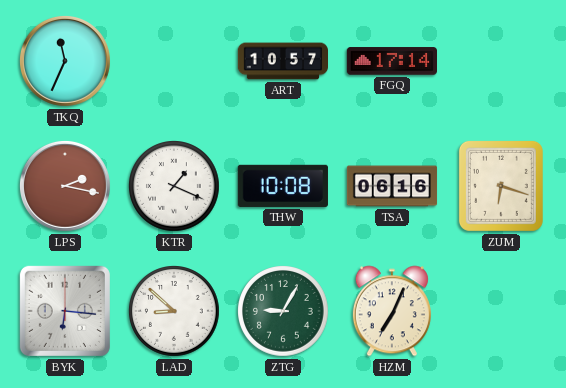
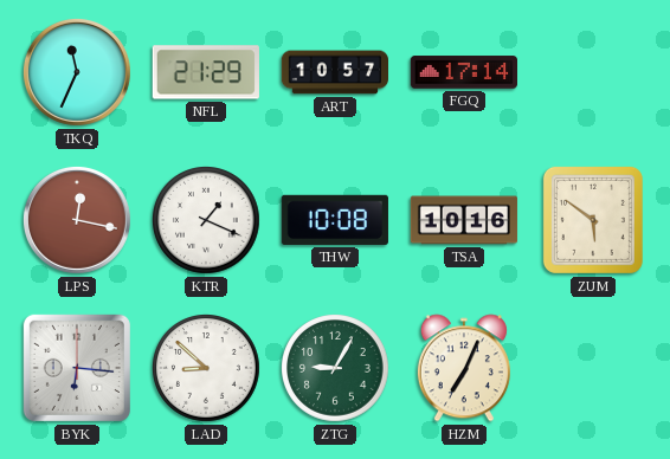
NFL: none -> 21:29
LPS: 2:17 -> 12:17
TSA: 06:16 -> 10:16
ZUM: 6:18 -> 5:51
